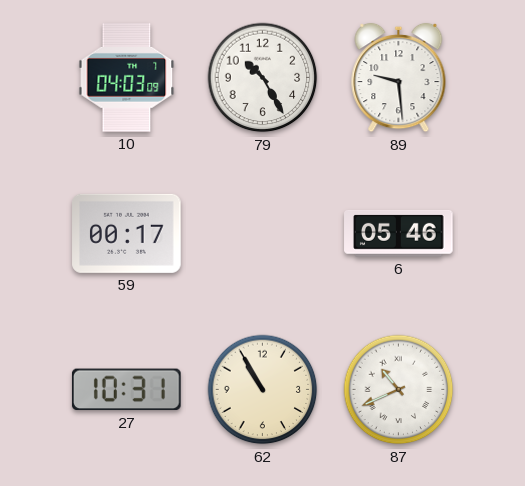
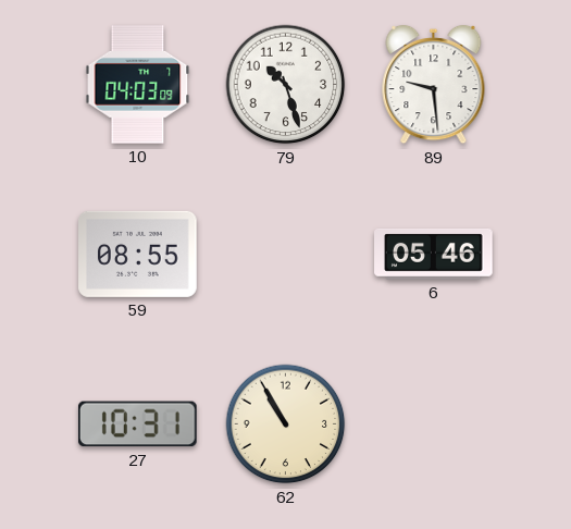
79: 10:25 -> 10:27
59: 00:17 -> 08:55
87: 10:41 -> none
